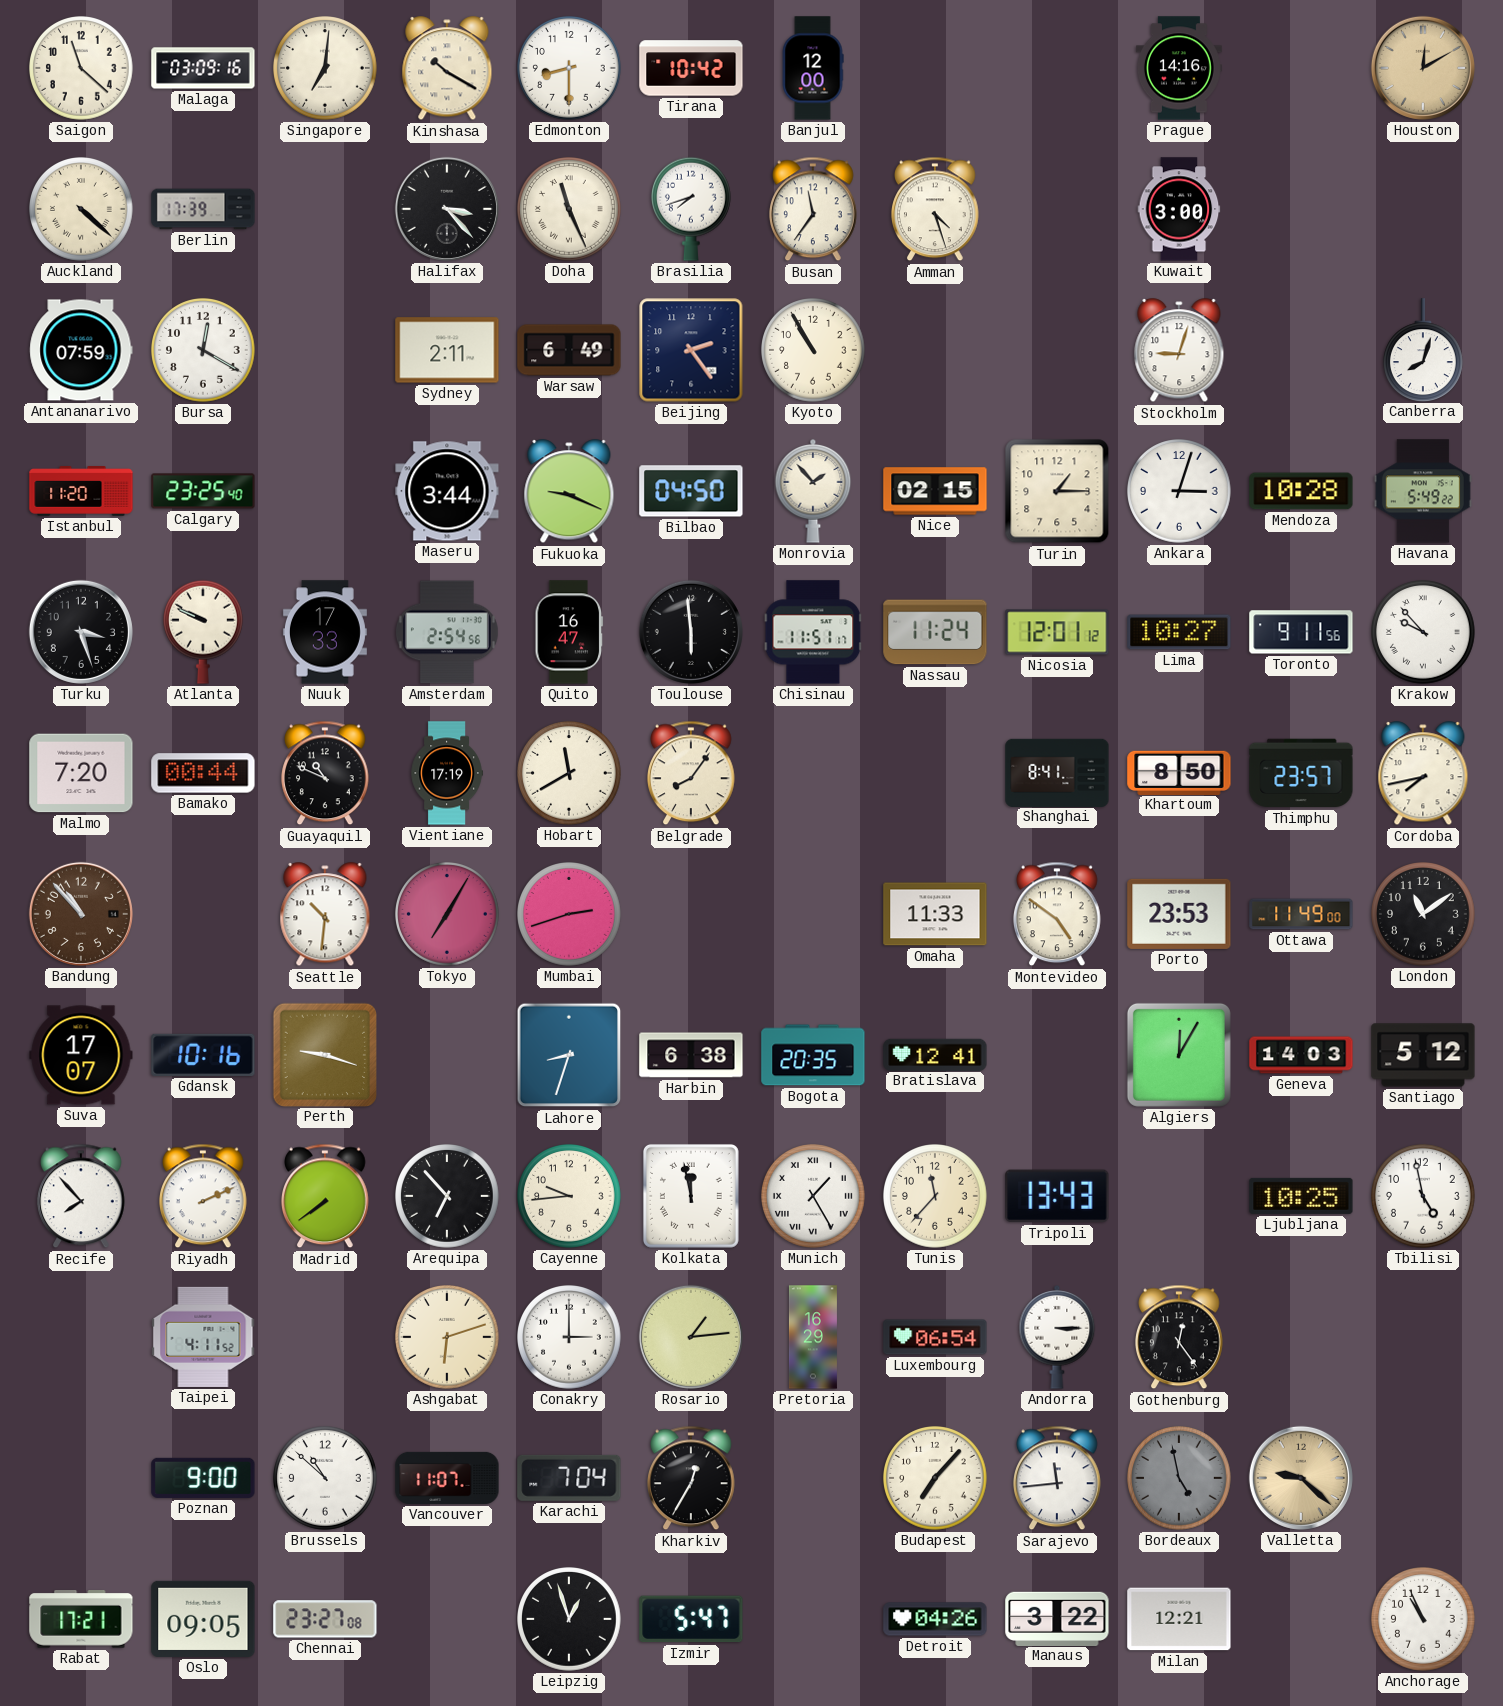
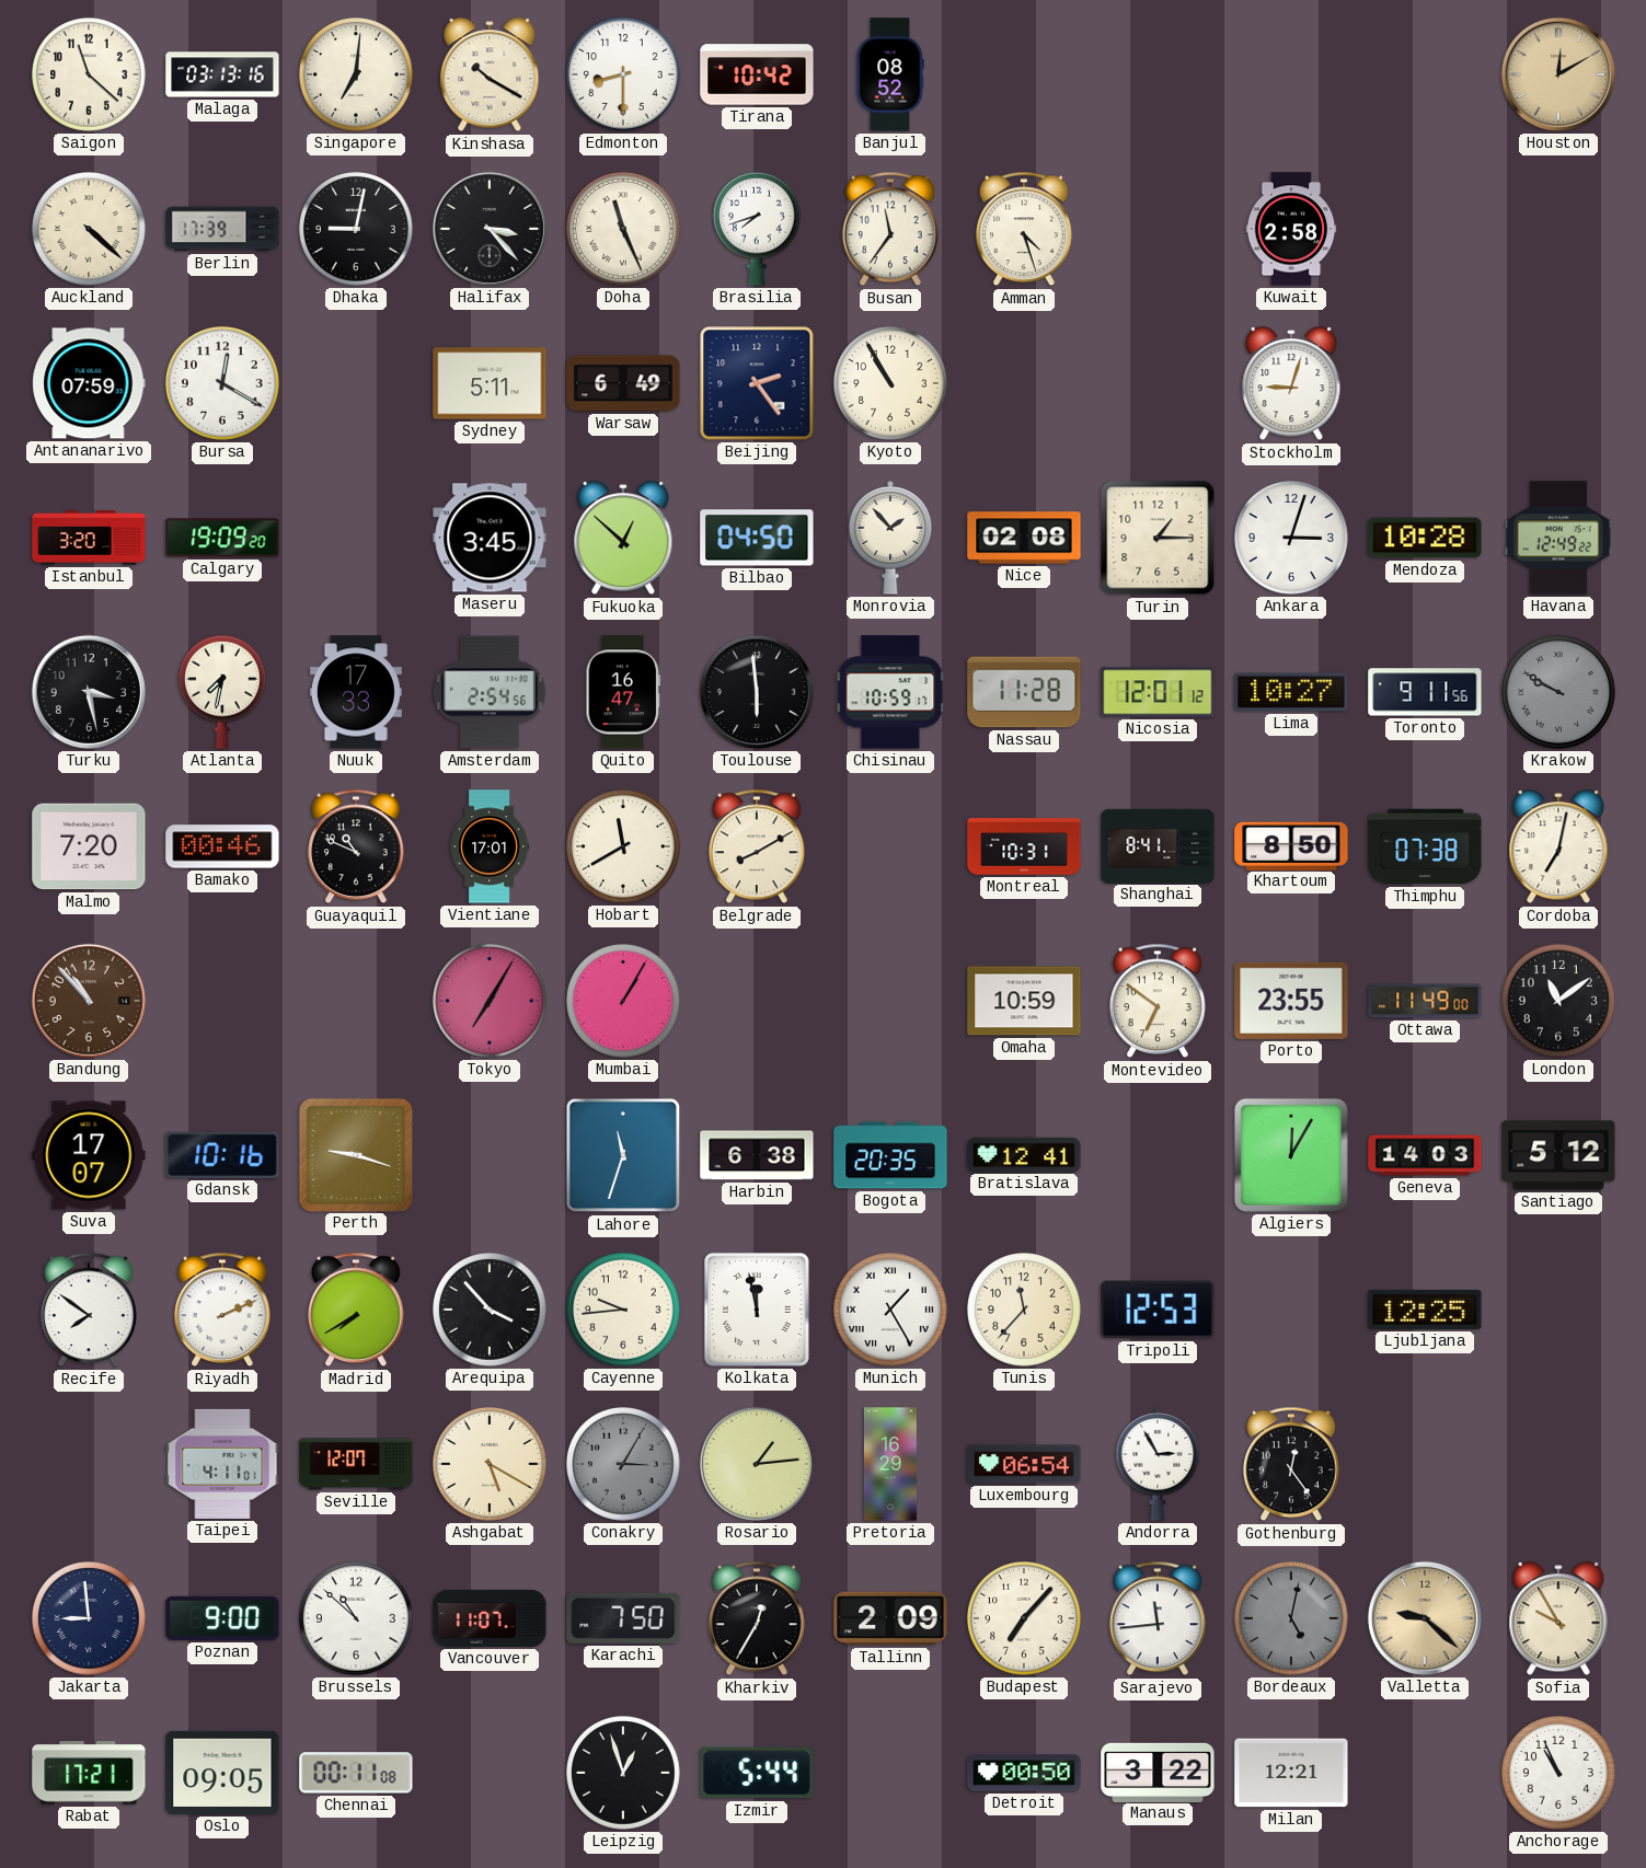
Malaga: 03:09 -> 03:13
Banjul: 12:00 -> 08:52
Prague: 14:16 -> none
Dhaka: none -> 9:02
Kuwait: 3:00 -> 2:58
Sydney: 2:11 -> 5:11
Canberra: 8:03 -> none
Istanbul: 11:20 -> 3:20
Calgary: 23:25 -> 19:09
Maseru: 3:44 -> 3:45
Fukuoka: 9:19 -> 12:52
Nice: 02:15 -> 02:08
Havana: 5:49 -> 12:49
Turku: 3:27 -> 3:28
Atlanta: 9:49 -> 7:32
Chisinau: 11:51 -> 10:59
Nassau: 11:24 -> 11:28
Krakow: 9:53 -> 9:50
Krakow dial: white -> grey
Bamako: 00:44 -> 00:46
Vientiane: 17:19 -> 17:01
Belgrade: 8:06 -> 8:10
Montreal: none -> 10:31
Thimphu: 23:57 -> 07:38
Cordoba: 7:43 -> 7:02
Seattle: 10:31 -> none
Mumbai: 2:42 -> 1:05
Omaha: 11:33 -> 10:59
Montevideo: 4:51 -> 6:51
Porto: 23:53 -> 23:55
Lahore: 8:33 -> 11:33
Recife: 7:53 -> 7:51
Madrid: 7:39 -> 7:40
Arequipa: 6:53 -> 3:53
Tripoli: 13:43 -> 12:53
Ljubljana: 10:25 -> 12:25
Tbilisi: 4:58 -> none
Taipei: 4:11:52 -> 4:11:01
Seville: none -> 12:07
Ashgabat: 6:12 -> 5:20
Conakry: 3:00 -> 3:05
Conakry dial: white -> grey
Andorra: 3:15 -> 2:55
Jakarta: none -> 8:59
Karachi: 7:04 -> 7:50
Tallinn: none -> 2:09
Bordeaux: 4:58 -> 5:02
Sofia: none -> 9:55
Chennai: 23:27 -> 00:11
Izmir: 5:47 -> 5:44
Detroit: 04:26 -> 00:50
